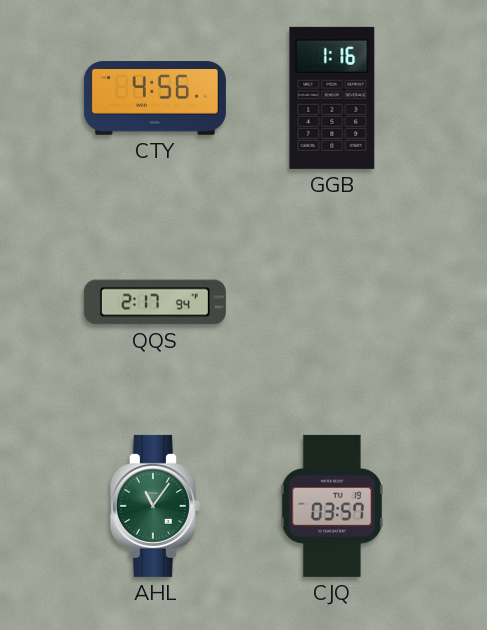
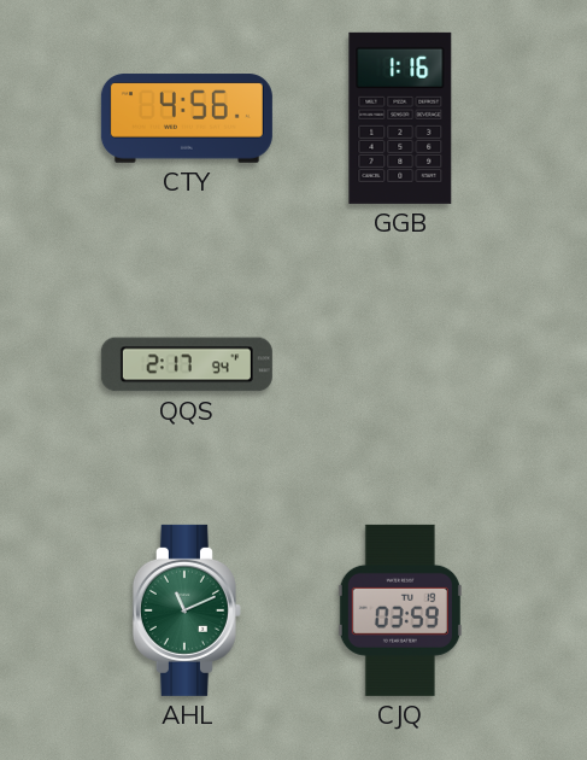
AHL: 11:06 -> 11:11
CJQ: 03:57 -> 03:59
